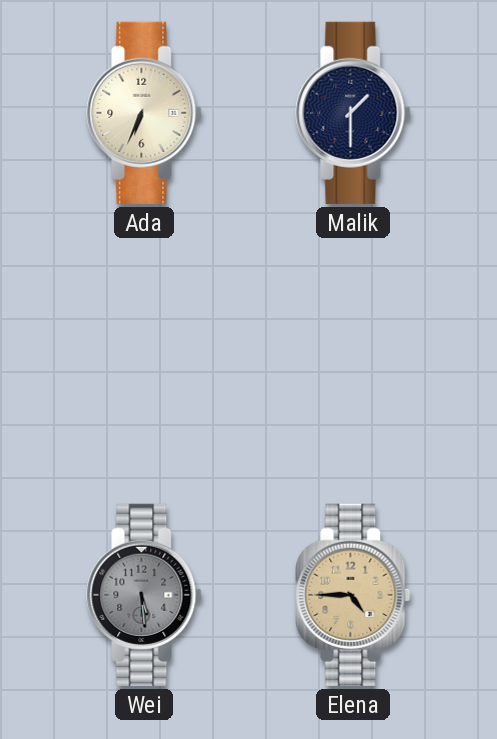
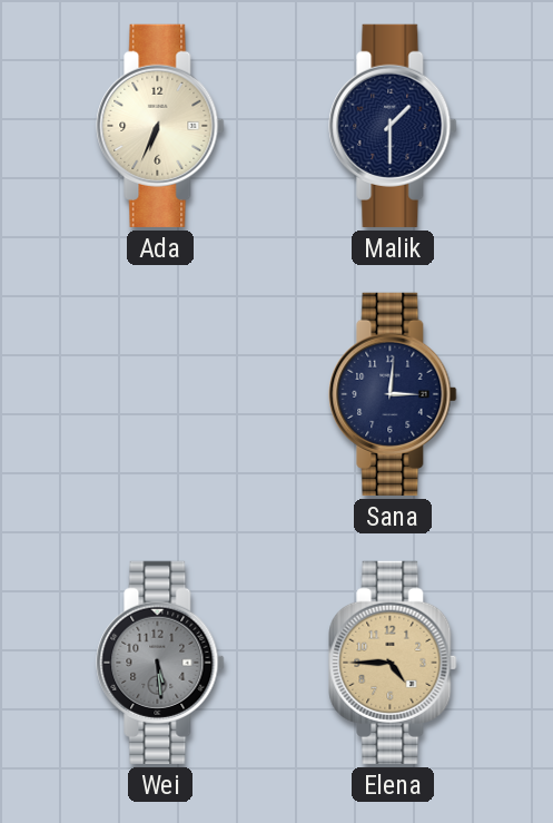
Sana: none -> 3:01
